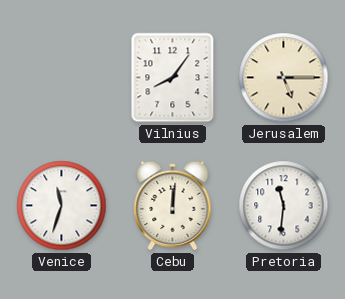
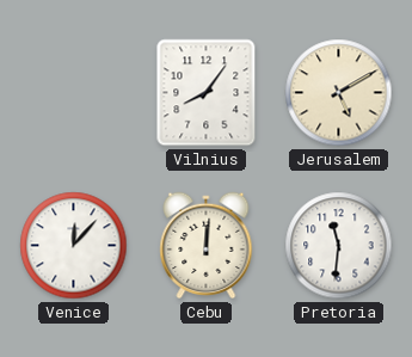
Jerusalem: 5:15 -> 5:10
Venice: 11:33 -> 12:07
